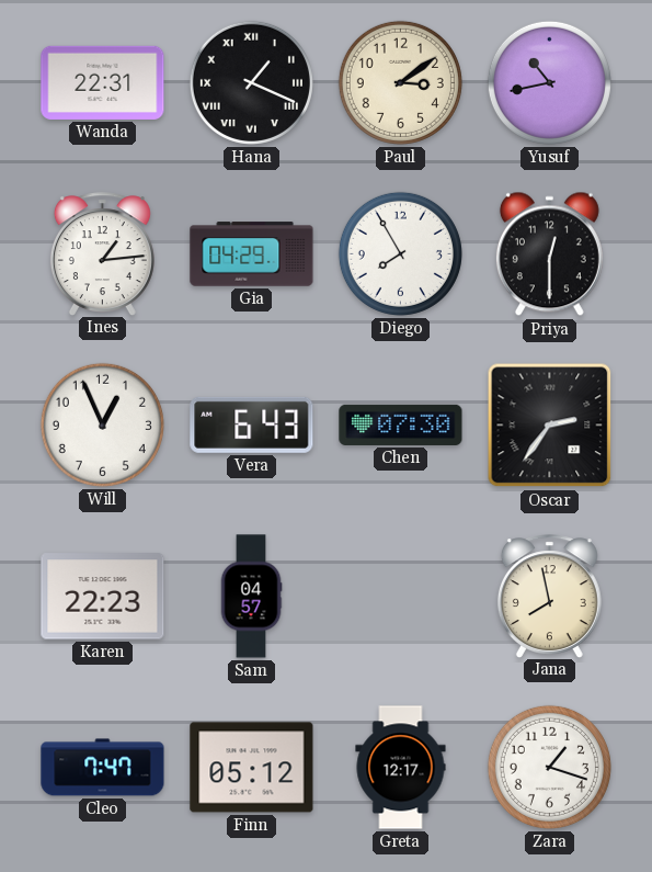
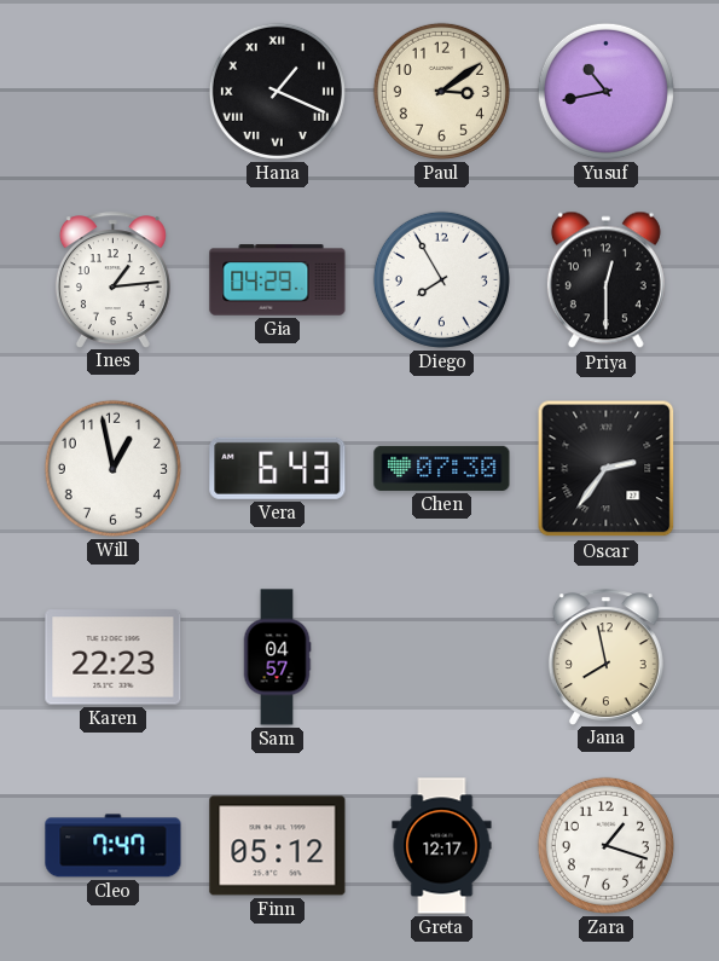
Wanda: 22:31 -> none
Will: 12:56 -> 12:58
